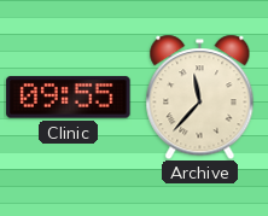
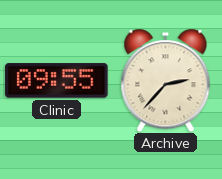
Archive: 11:37 -> 2:37
